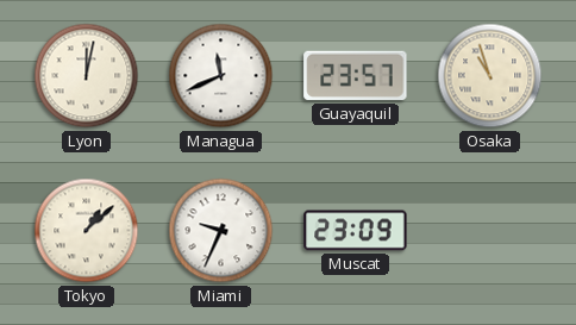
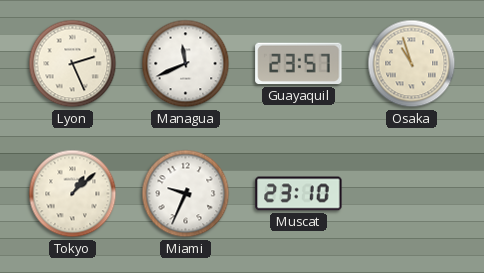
Lyon: 12:02 -> 2:26
Muscat: 23:09 -> 23:10
